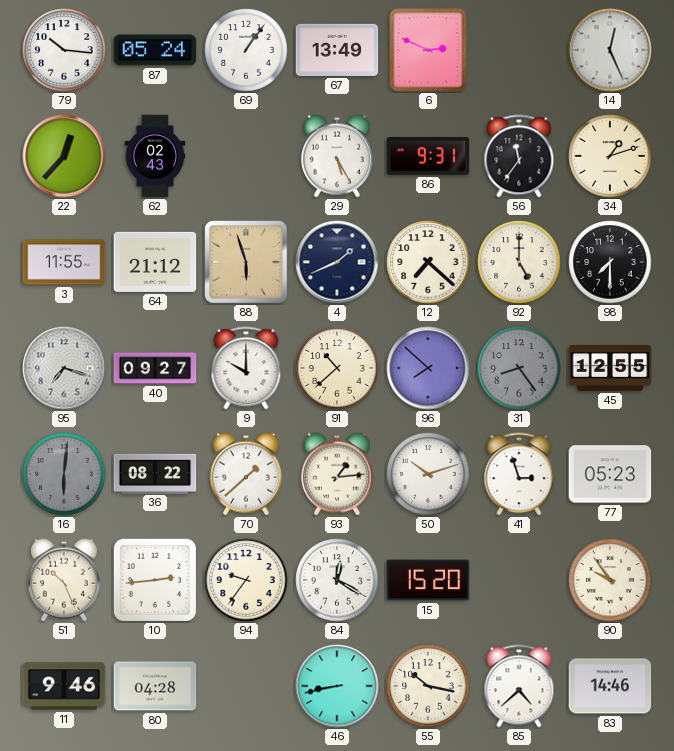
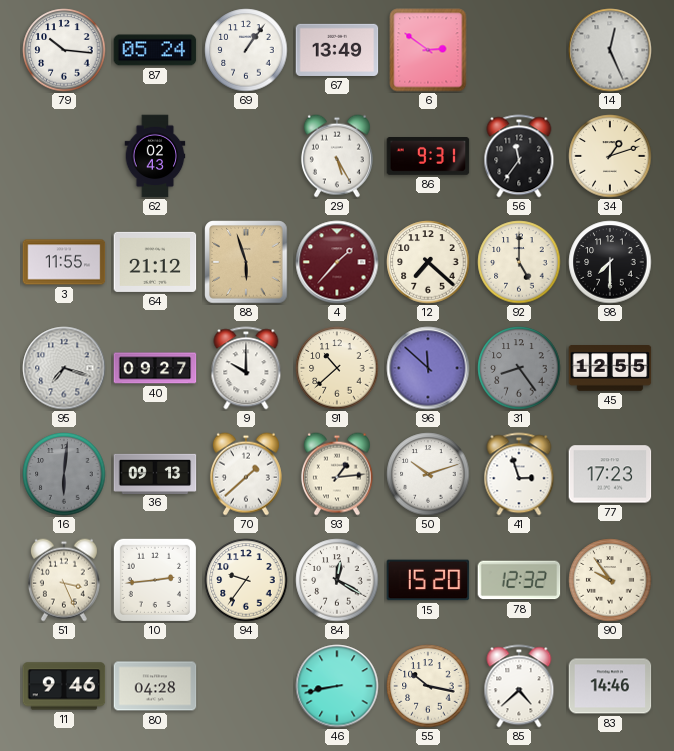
6: 2:49 -> 2:51
22: 12:37 -> none
4: 1:41 -> 1:37
4 dial: navy -> burgundy
96: 7:52 -> 11:52
36: 08:22 -> 09:13
77: 05:23 -> 17:23
51: 10:26 -> 3:26
78: none -> 12:32
